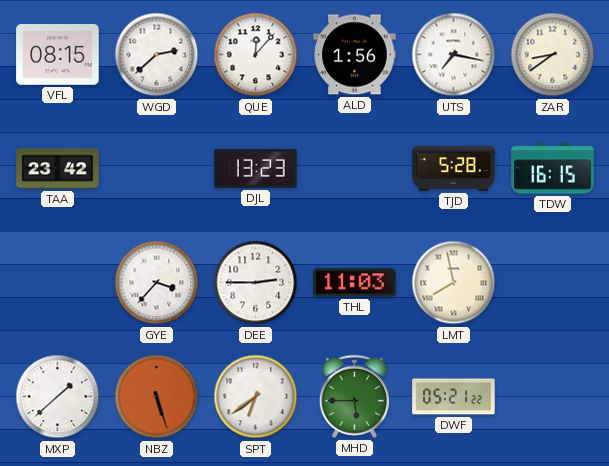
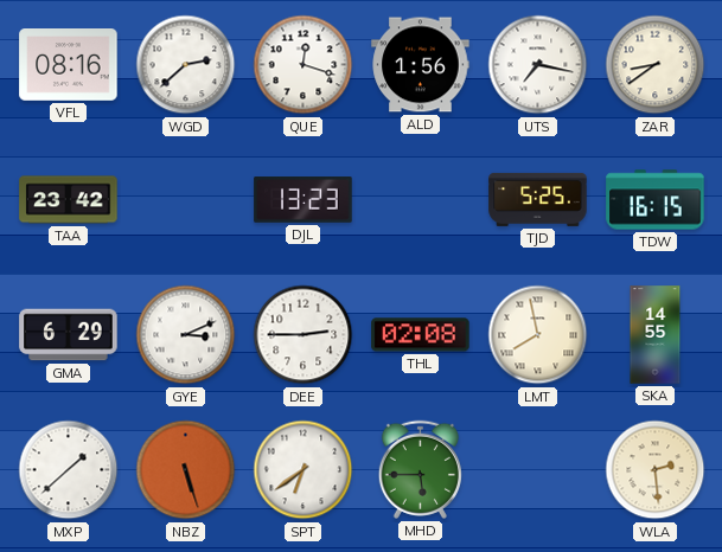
VFL: 08:15 -> 08:16
QUE: 12:07 -> 12:18
TJD: 5:28 -> 5:25
GMA: none -> 6:29
GYE: 3:37 -> 3:11
THL: 11:03 -> 02:08
SKA: none -> 14:55
DWF: 05:21 -> none
WLA: none -> 2:29
